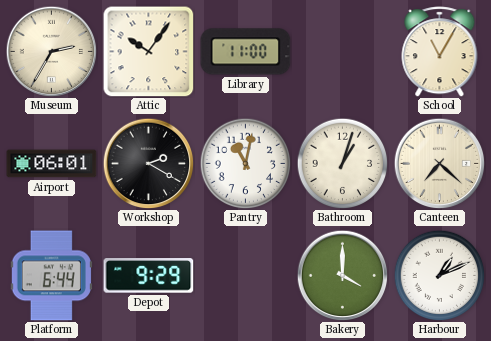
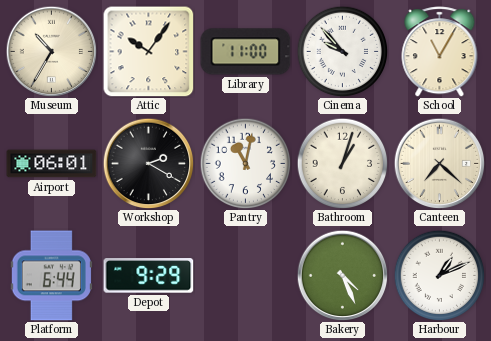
Museum: 2:35 -> 10:35
Cinema: none -> 9:53
Bakery: 4:00 -> 4:26
